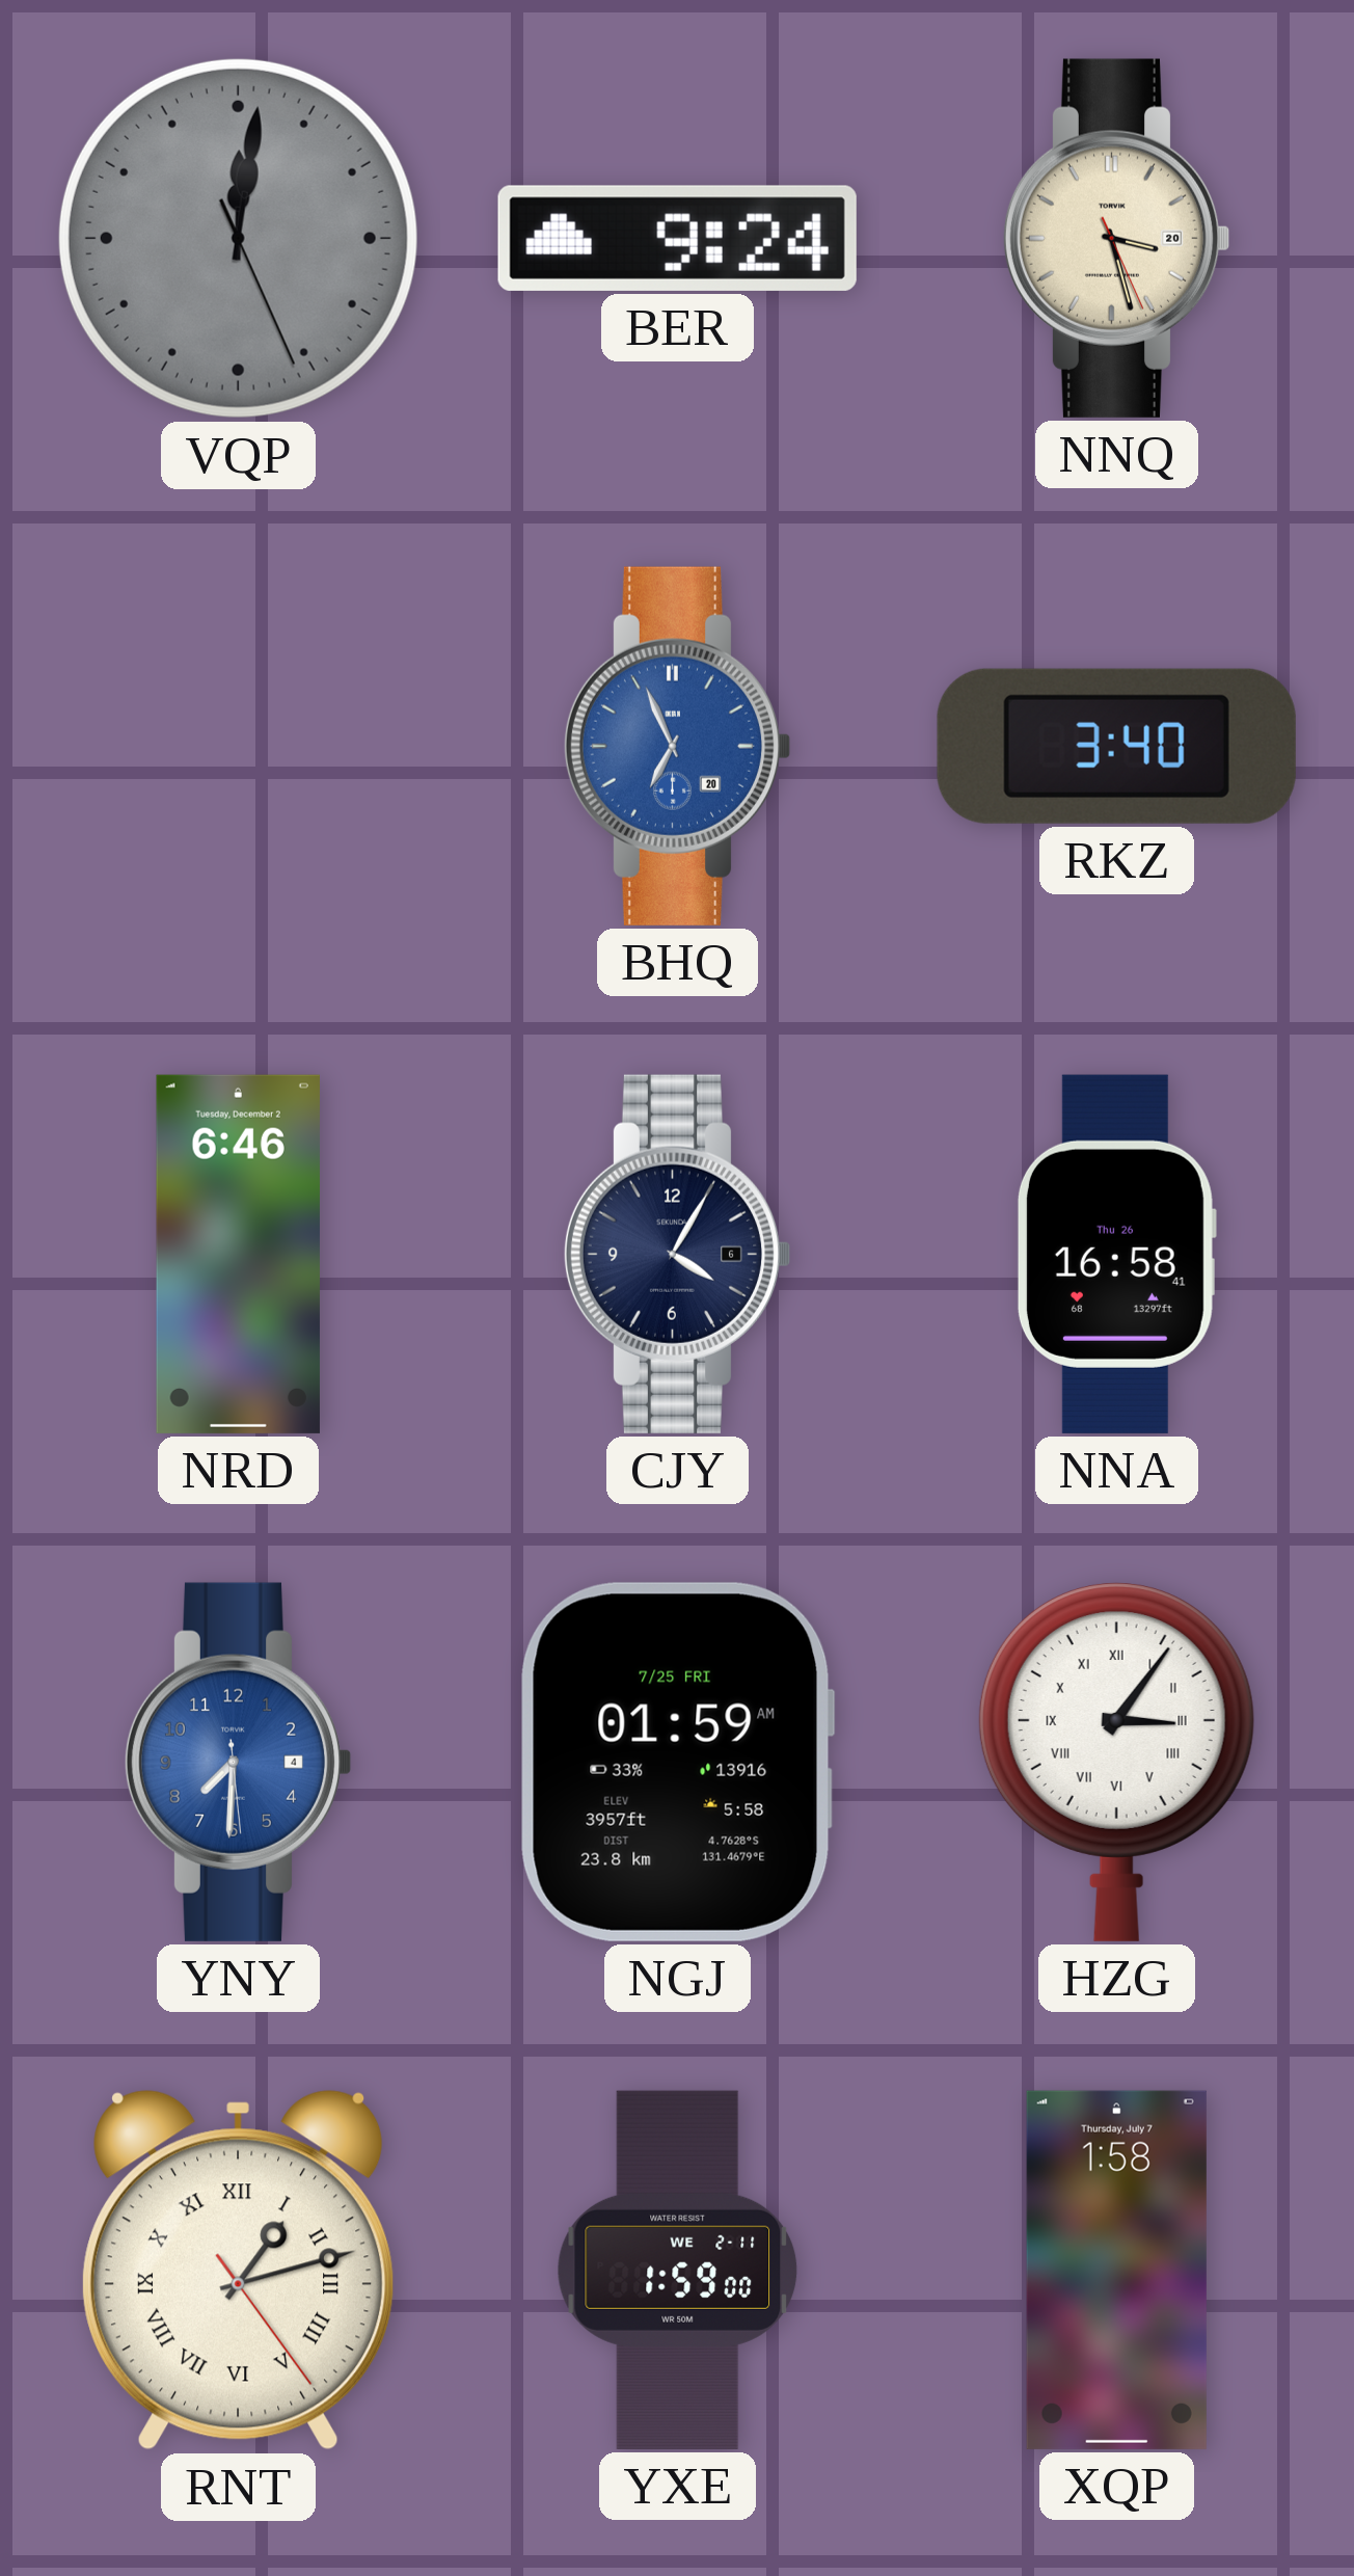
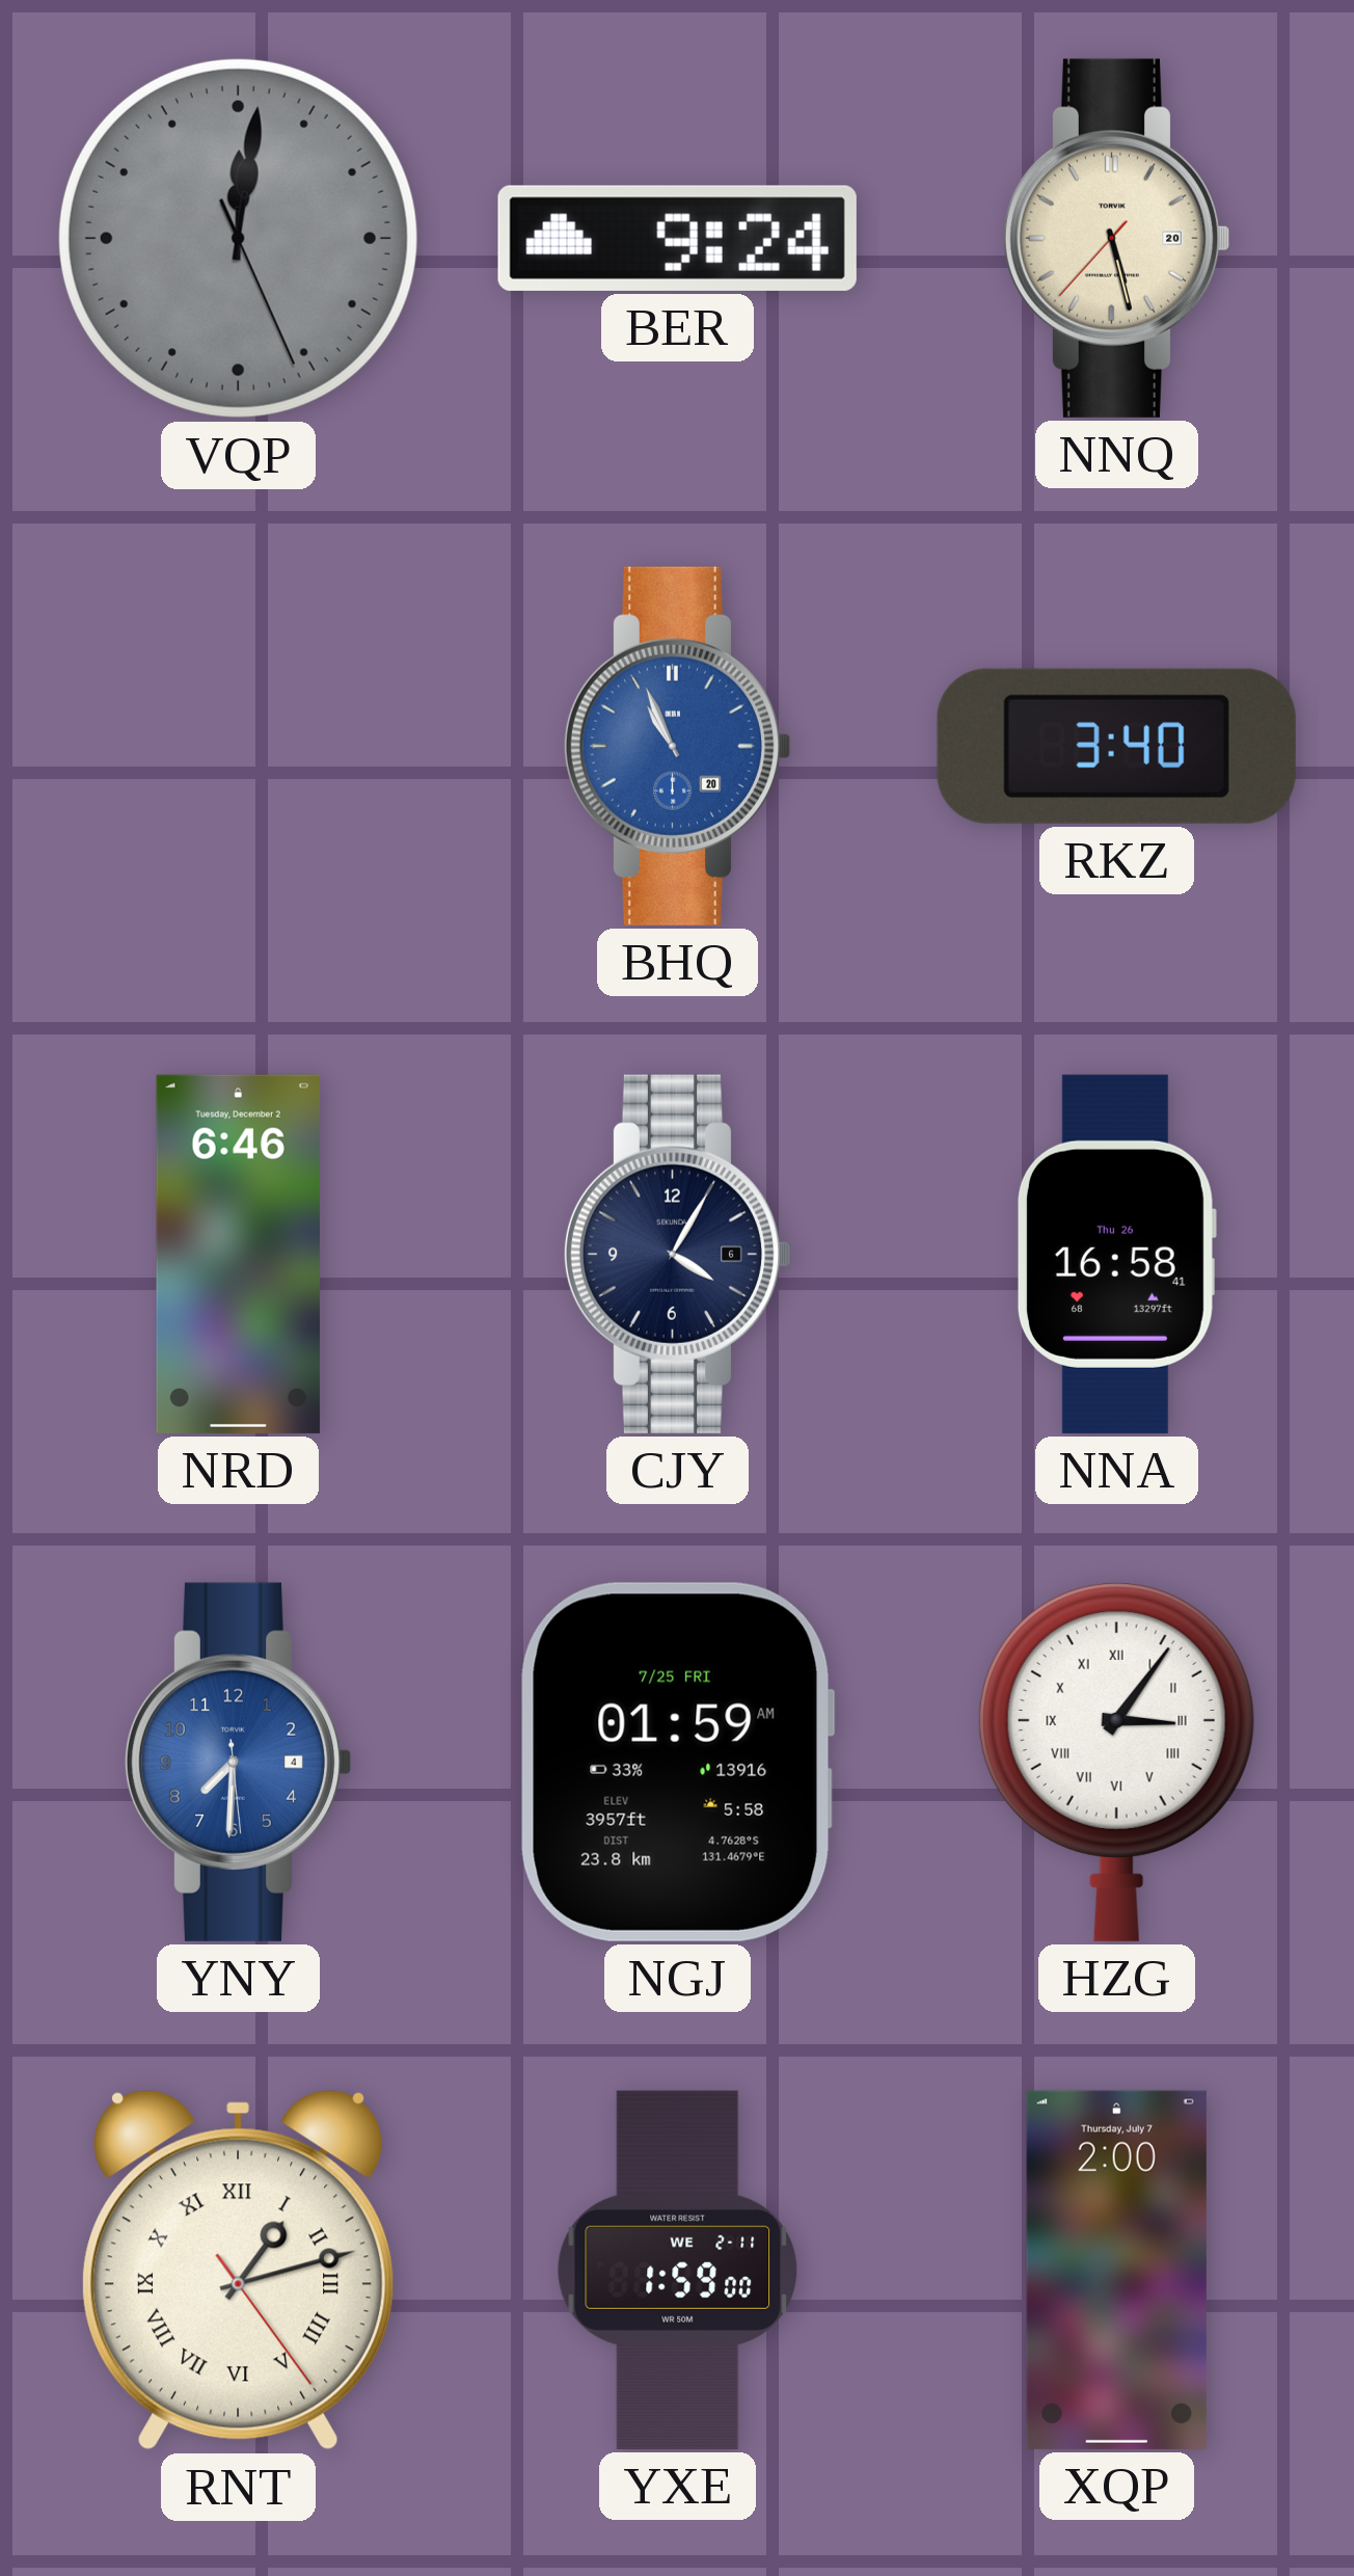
NNQ: 3:27 -> 5:27
BHQ: 6:56 -> 10:56
XQP: 1:58 -> 2:00
